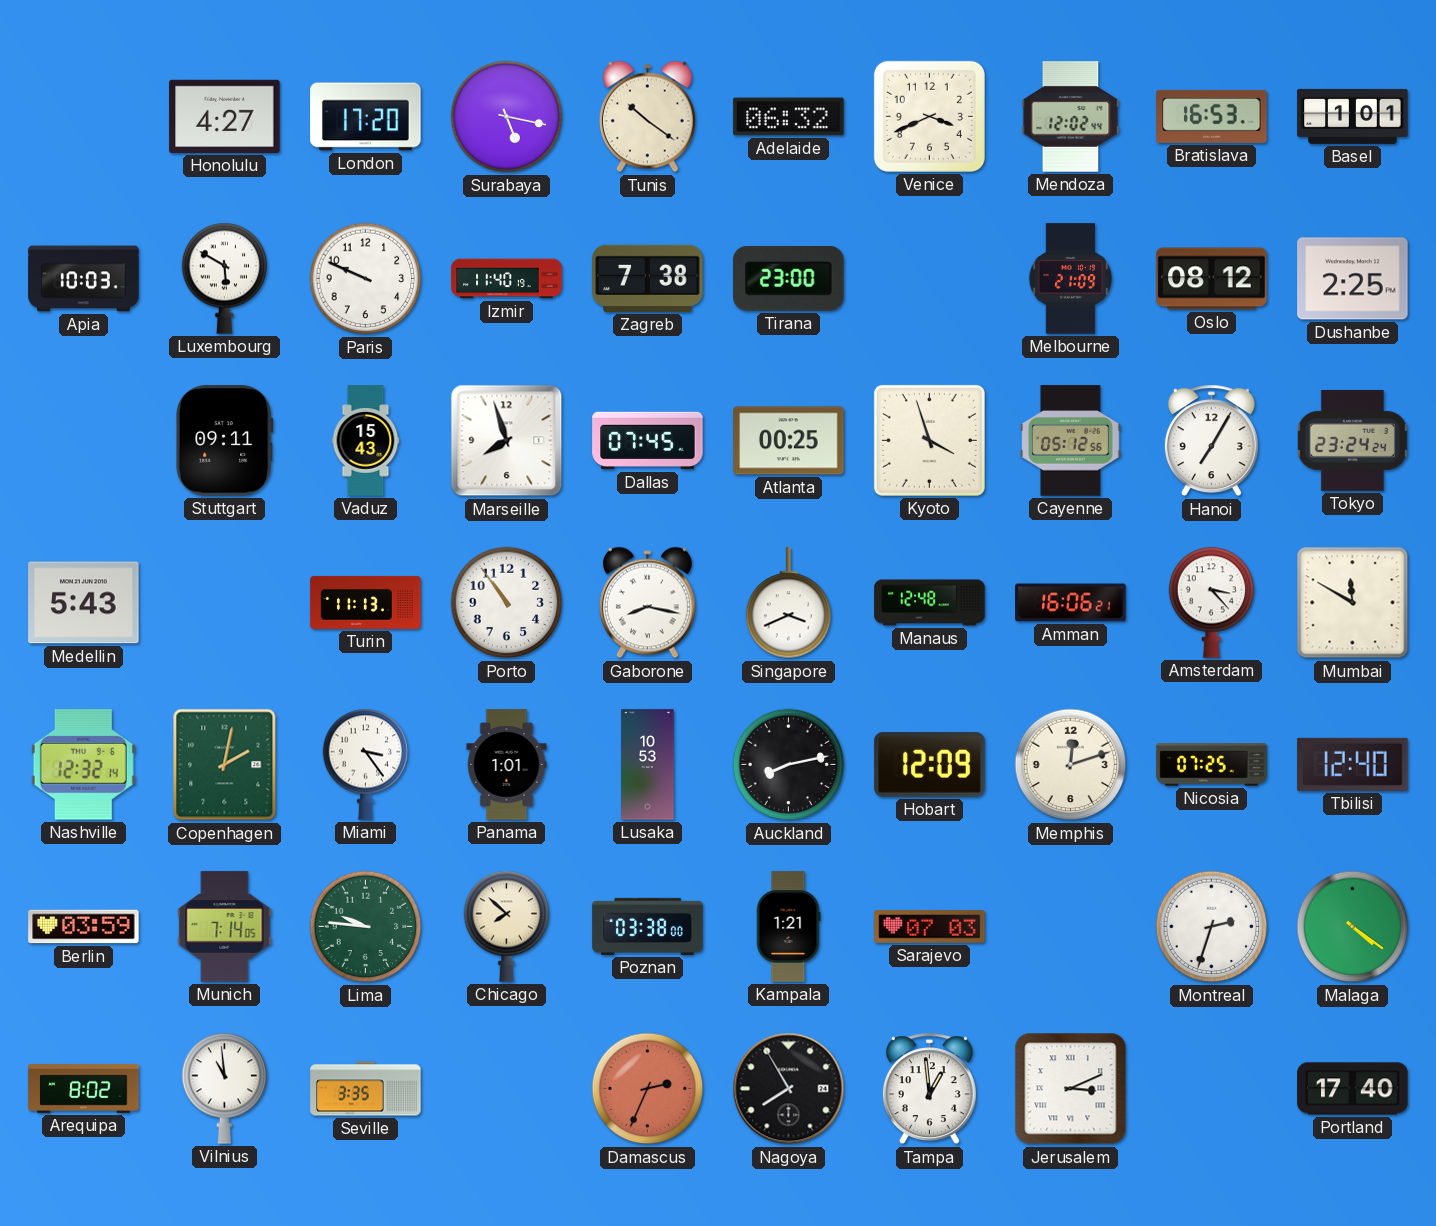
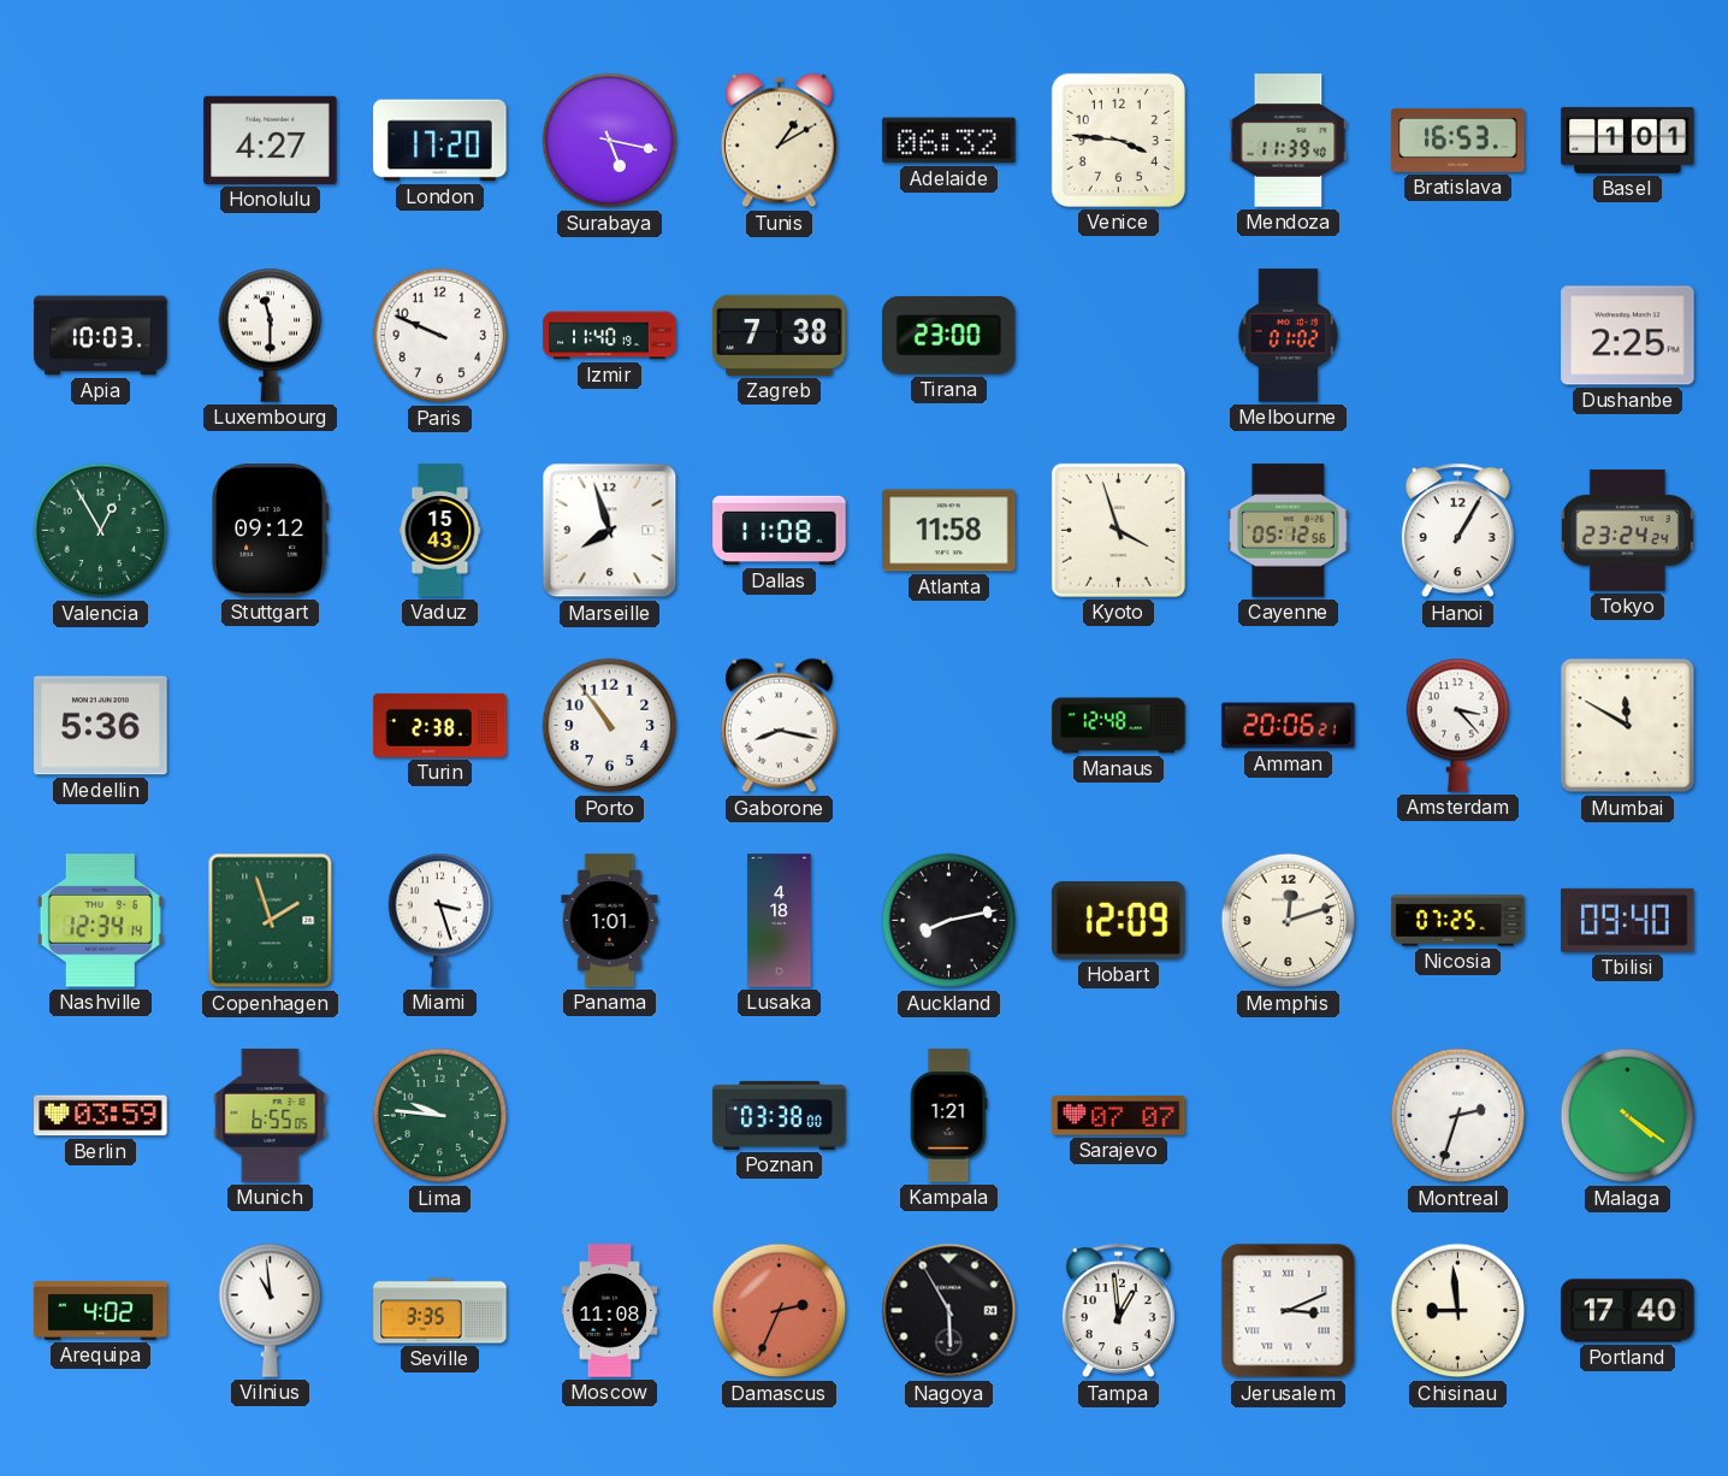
Tunis: 10:21 -> 1:10
Venice: 3:41 -> 3:46
Mendoza: 12:02 -> 11:39
Luxembourg: 5:50 -> 11:30
Melbourne: 21:09 -> 01:02
Oslo: 08:12 -> none
Valencia: none -> 12:55
Stuttgart: 09:11 -> 09:12
Dallas: 07:45 -> 11:08
Atlanta: 00:25 -> 11:58
Hanoi: 7:05 -> 1:05
Medellin: 5:43 -> 5:36
Turin: 11:13 -> 2:38
Singapore: 3:41 -> none
Amman: 16:06 -> 20:06
Nashville: 12:32 -> 12:34
Copenhagen: 2:02 -> 1:57
Miami: 3:24 -> 3:27
Lusaka: 10:53 -> 4:18
Tbilisi: 12:40 -> 09:40
Munich: 7:14 -> 6:55
Chicago: 7:52 -> none
Sarajevo: 07:03 -> 07:07
Arequipa: 8:02 -> 4:02
Moscow: none -> 11:08
Nagoya: 7:55 -> 5:55
Chisinau: none -> 8:59
